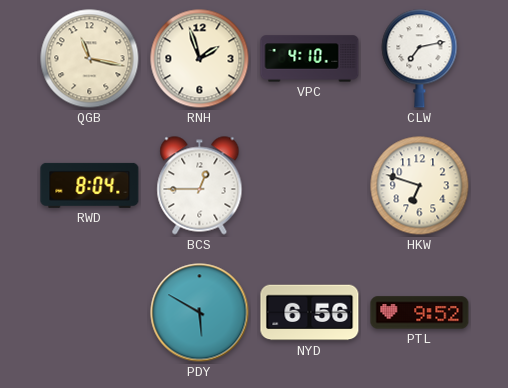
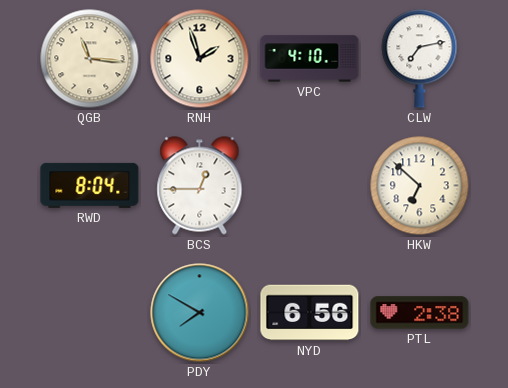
QGB: 11:17 -> 11:16
HKW: 6:48 -> 6:52
PDY: 5:50 -> 7:50
PTL: 9:52 -> 2:38
